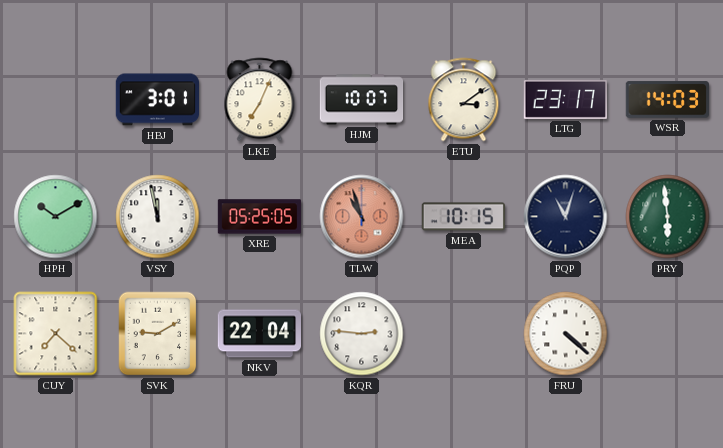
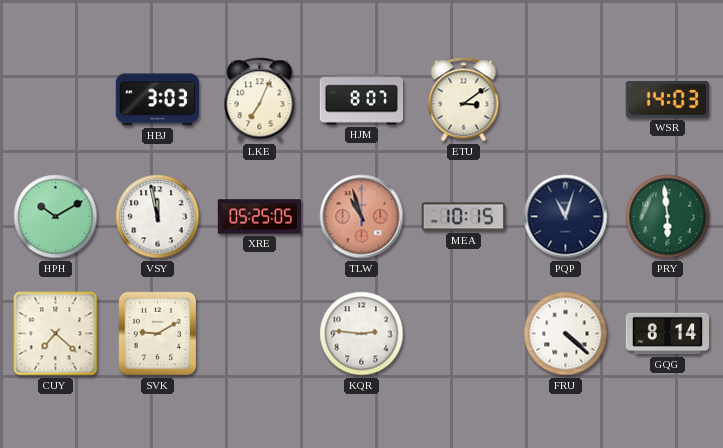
HBJ: 3:01 -> 3:03
HJM: 10:07 -> 8:07
LTG: 23:17 -> none
NKV: 22:04 -> none
GQG: none -> 8:14
